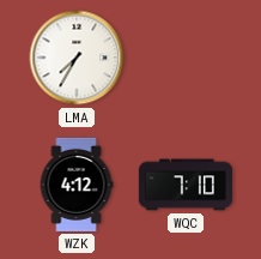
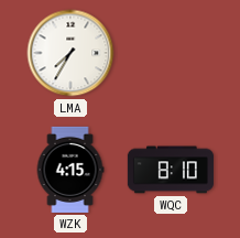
WZK: 4:12 -> 4:15
WQC: 7:10 -> 8:10
